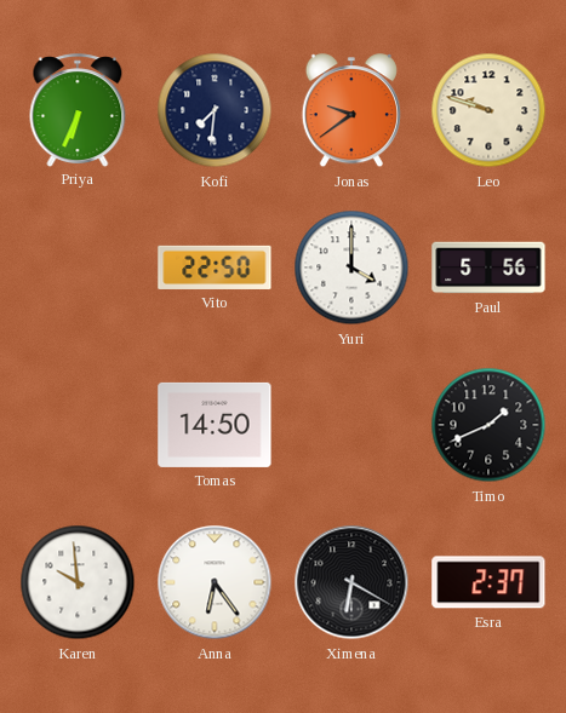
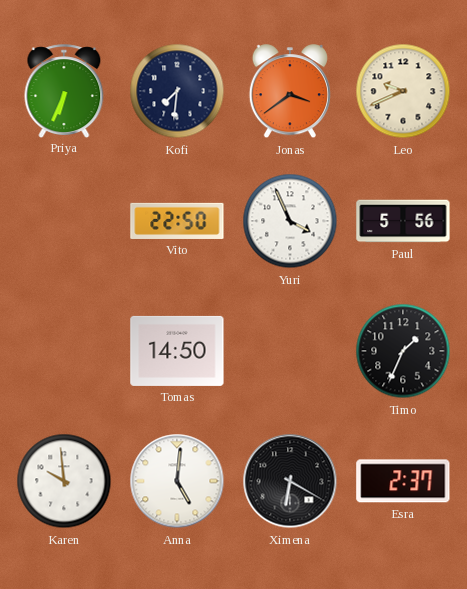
Jonas: 9:39 -> 3:39
Leo: 9:48 -> 9:41
Yuri: 4:00 -> 3:56
Timo: 1:41 -> 1:34
Anna: 6:24 -> 5:01
